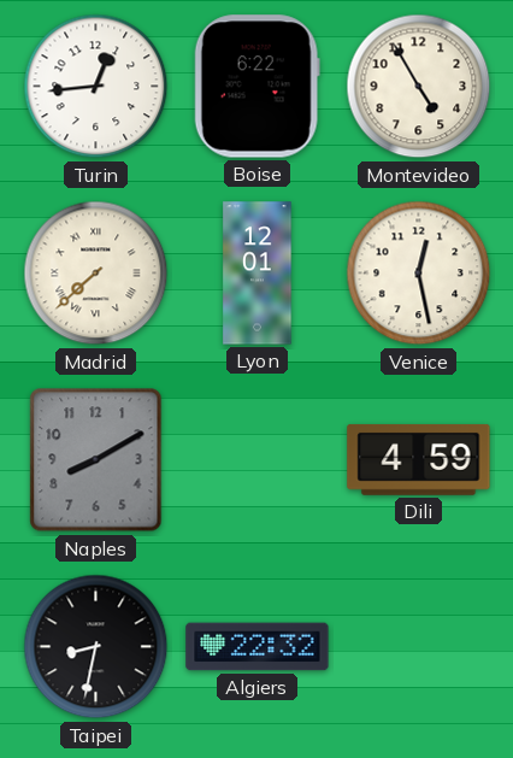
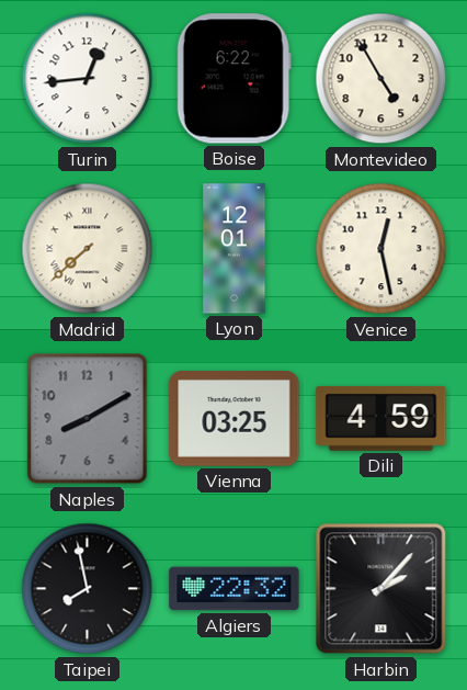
Vienna: none -> 03:25
Taipei: 8:32 -> 7:58
Harbin: none -> 2:07
